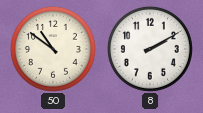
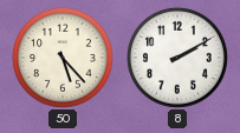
50: 10:51 -> 5:23
